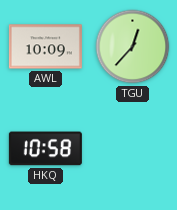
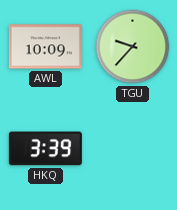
TGU: 12:37 -> 9:37
HKQ: 10:58 -> 3:39
